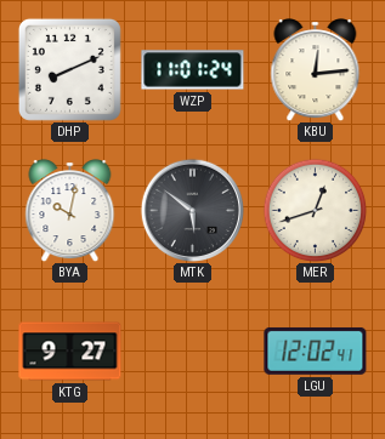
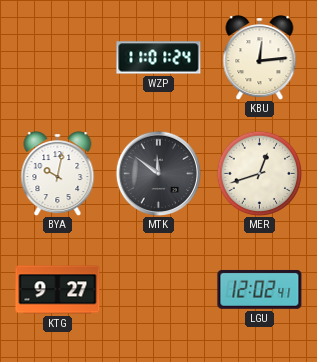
DHP: 8:11 -> none
MTK: 5:51 -> 11:51
